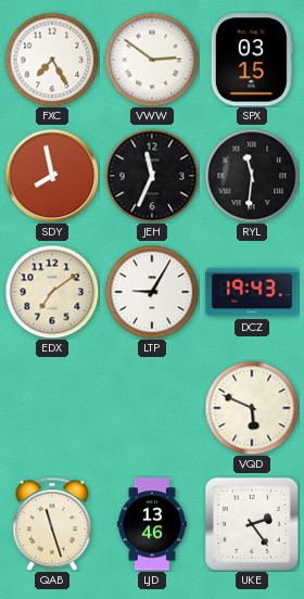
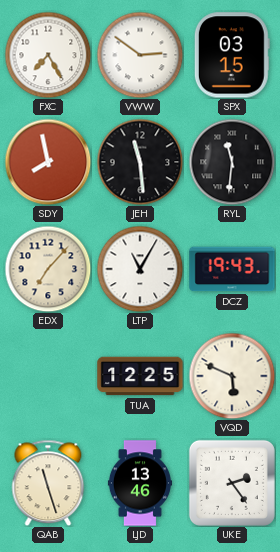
JEH: 11:34 -> 11:29
EDX: 7:09 -> 7:07
LTP: 9:05 -> 11:05
TUA: none -> 12:25
